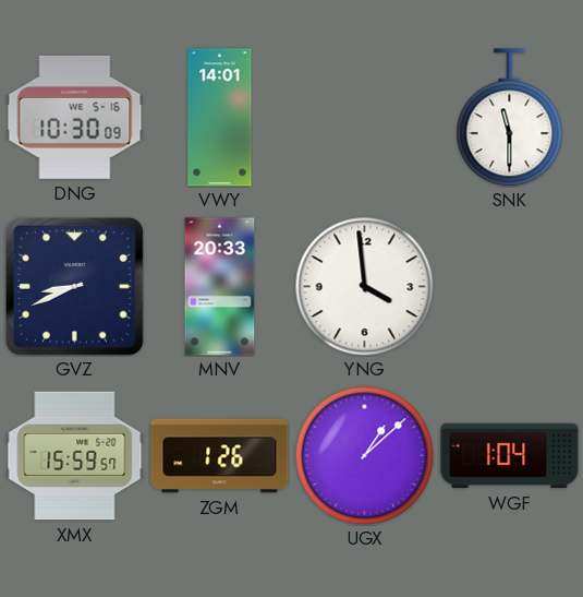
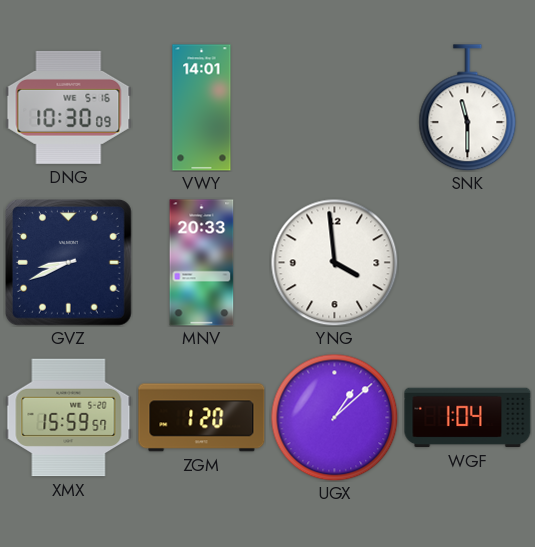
ZGM: 1:26 -> 1:20
